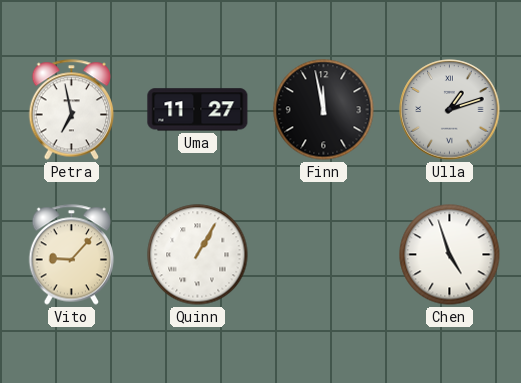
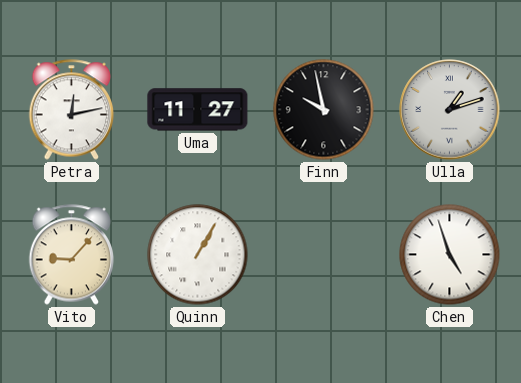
Petra: 6:58 -> 12:13
Finn: 11:58 -> 9:58
